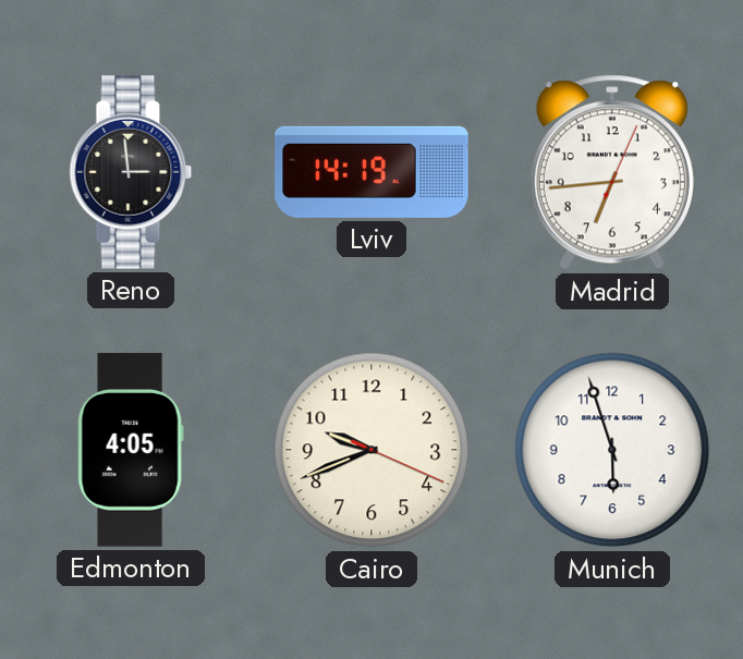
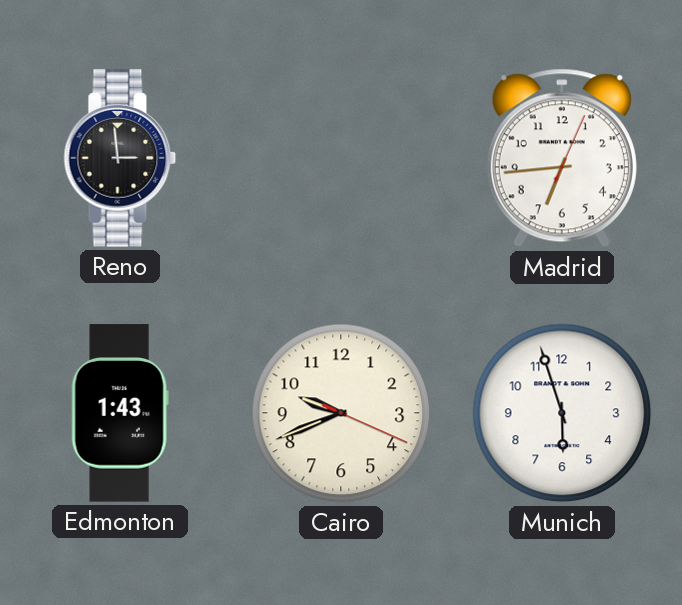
Lviv: 14:19 -> none
Edmonton: 4:05 -> 1:43
